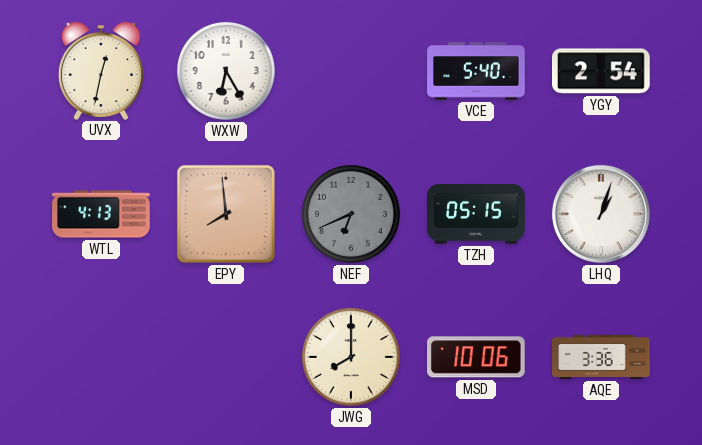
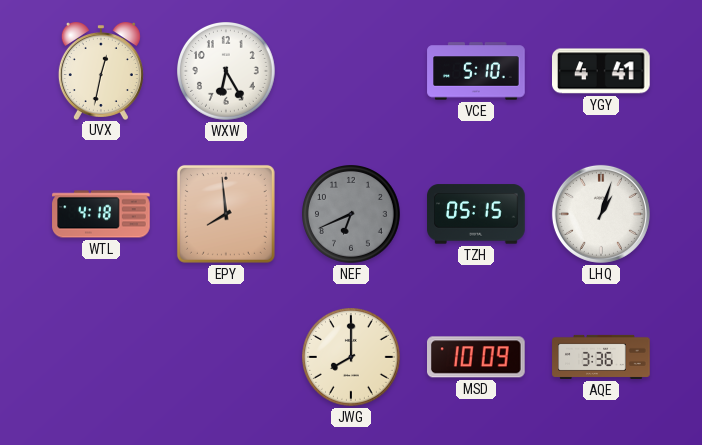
VCE: 5:40 -> 5:10
YGY: 2:54 -> 4:41
WTL: 4:13 -> 4:18
MSD: 10:06 -> 10:09
